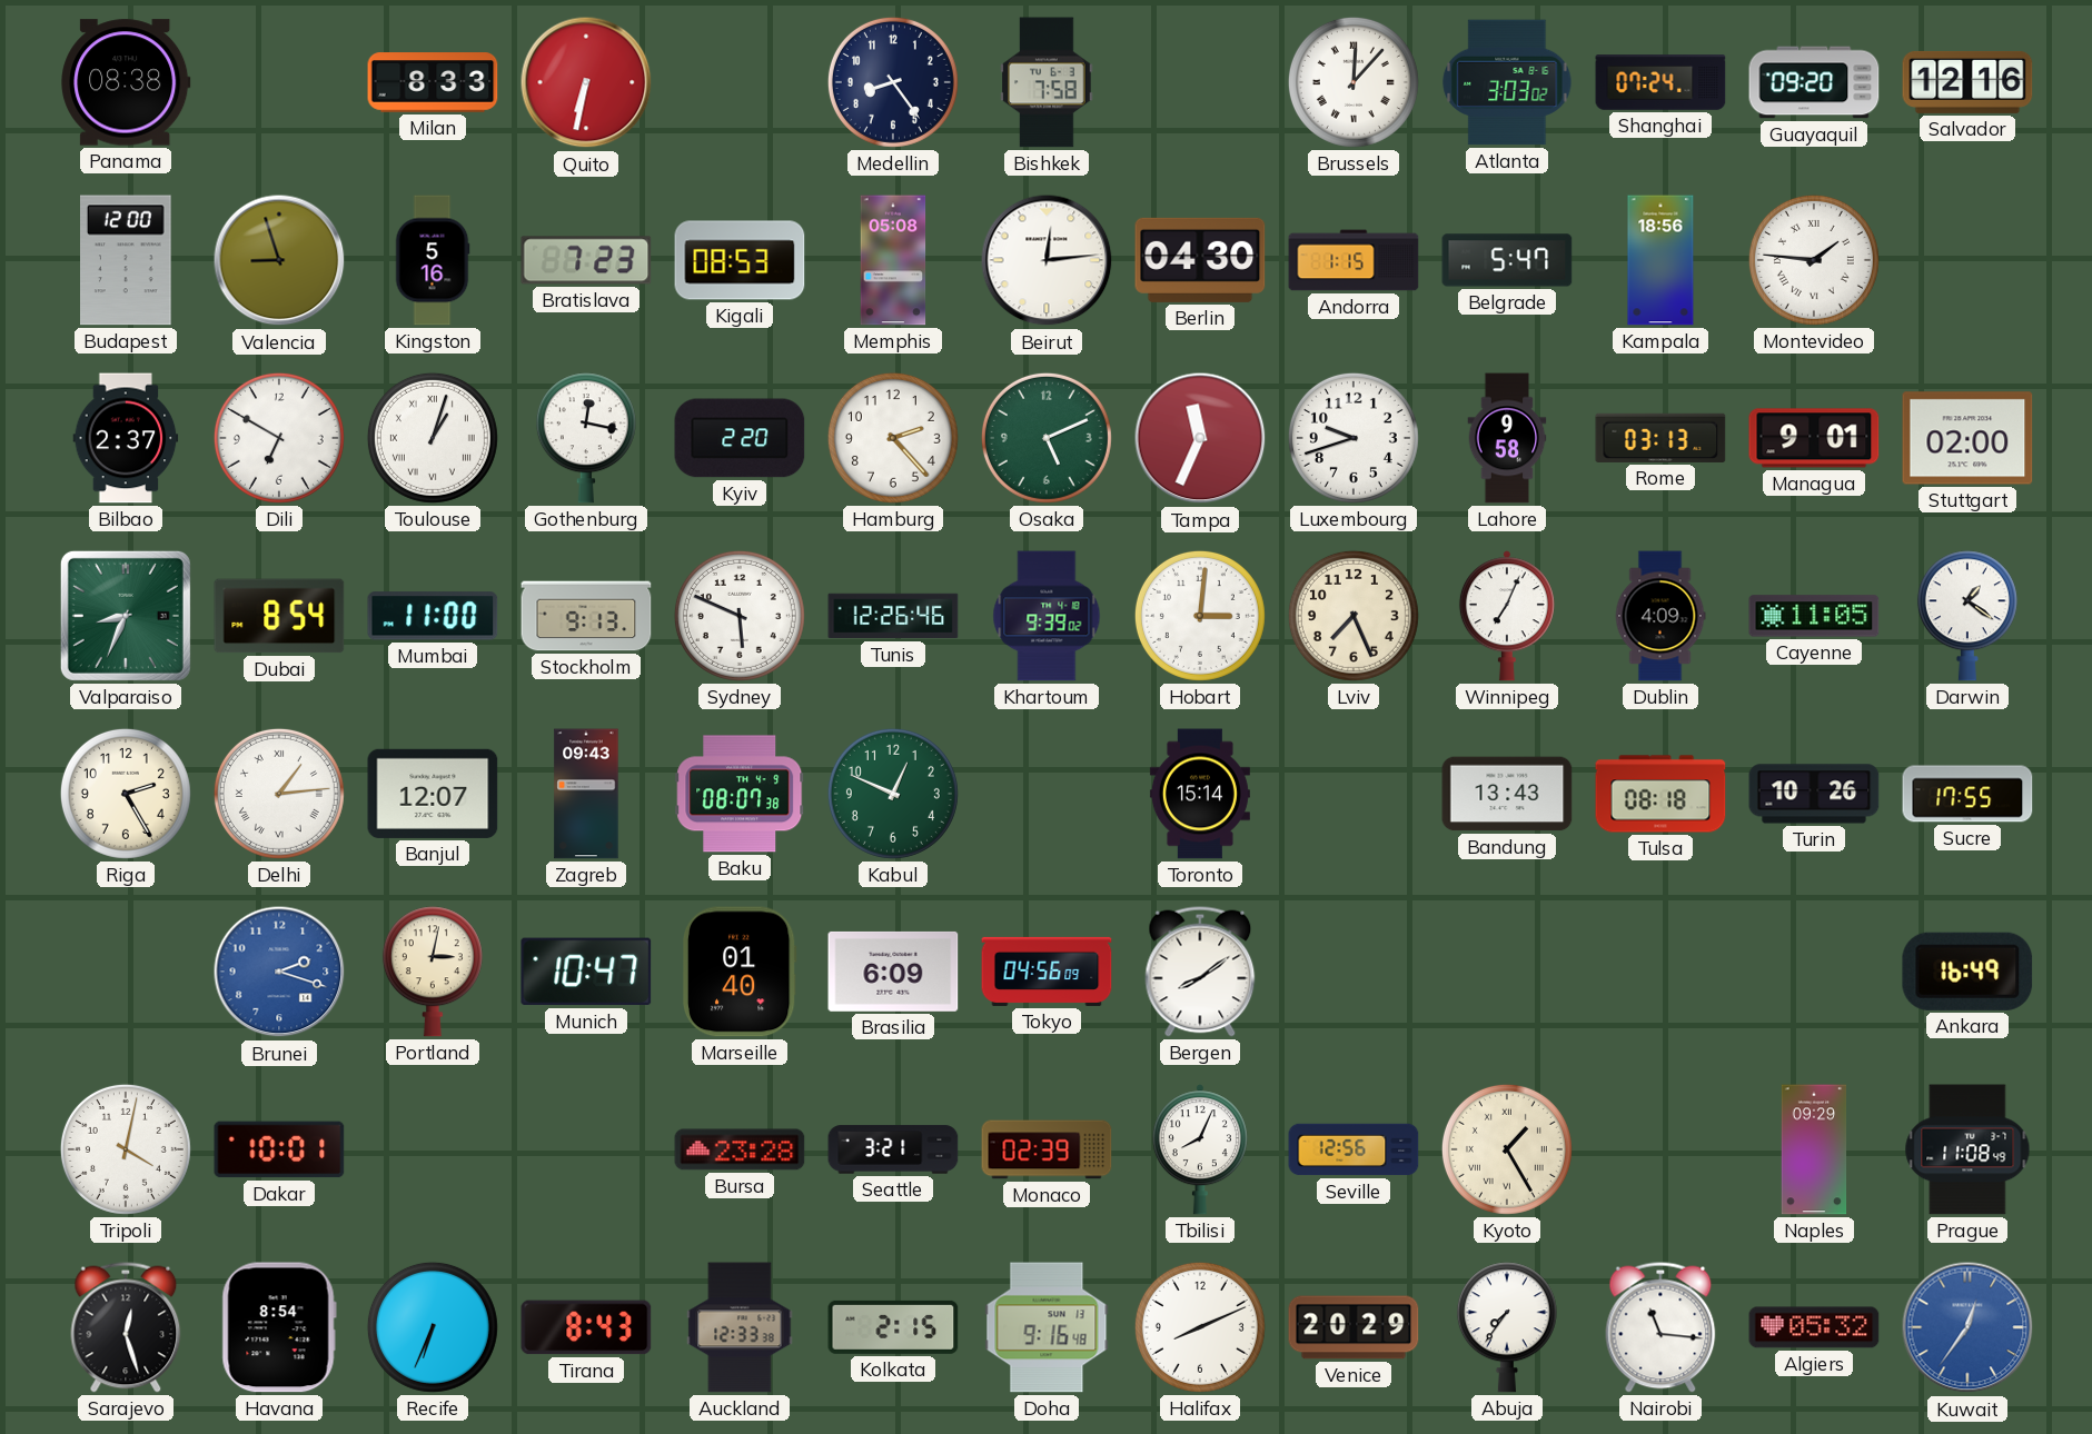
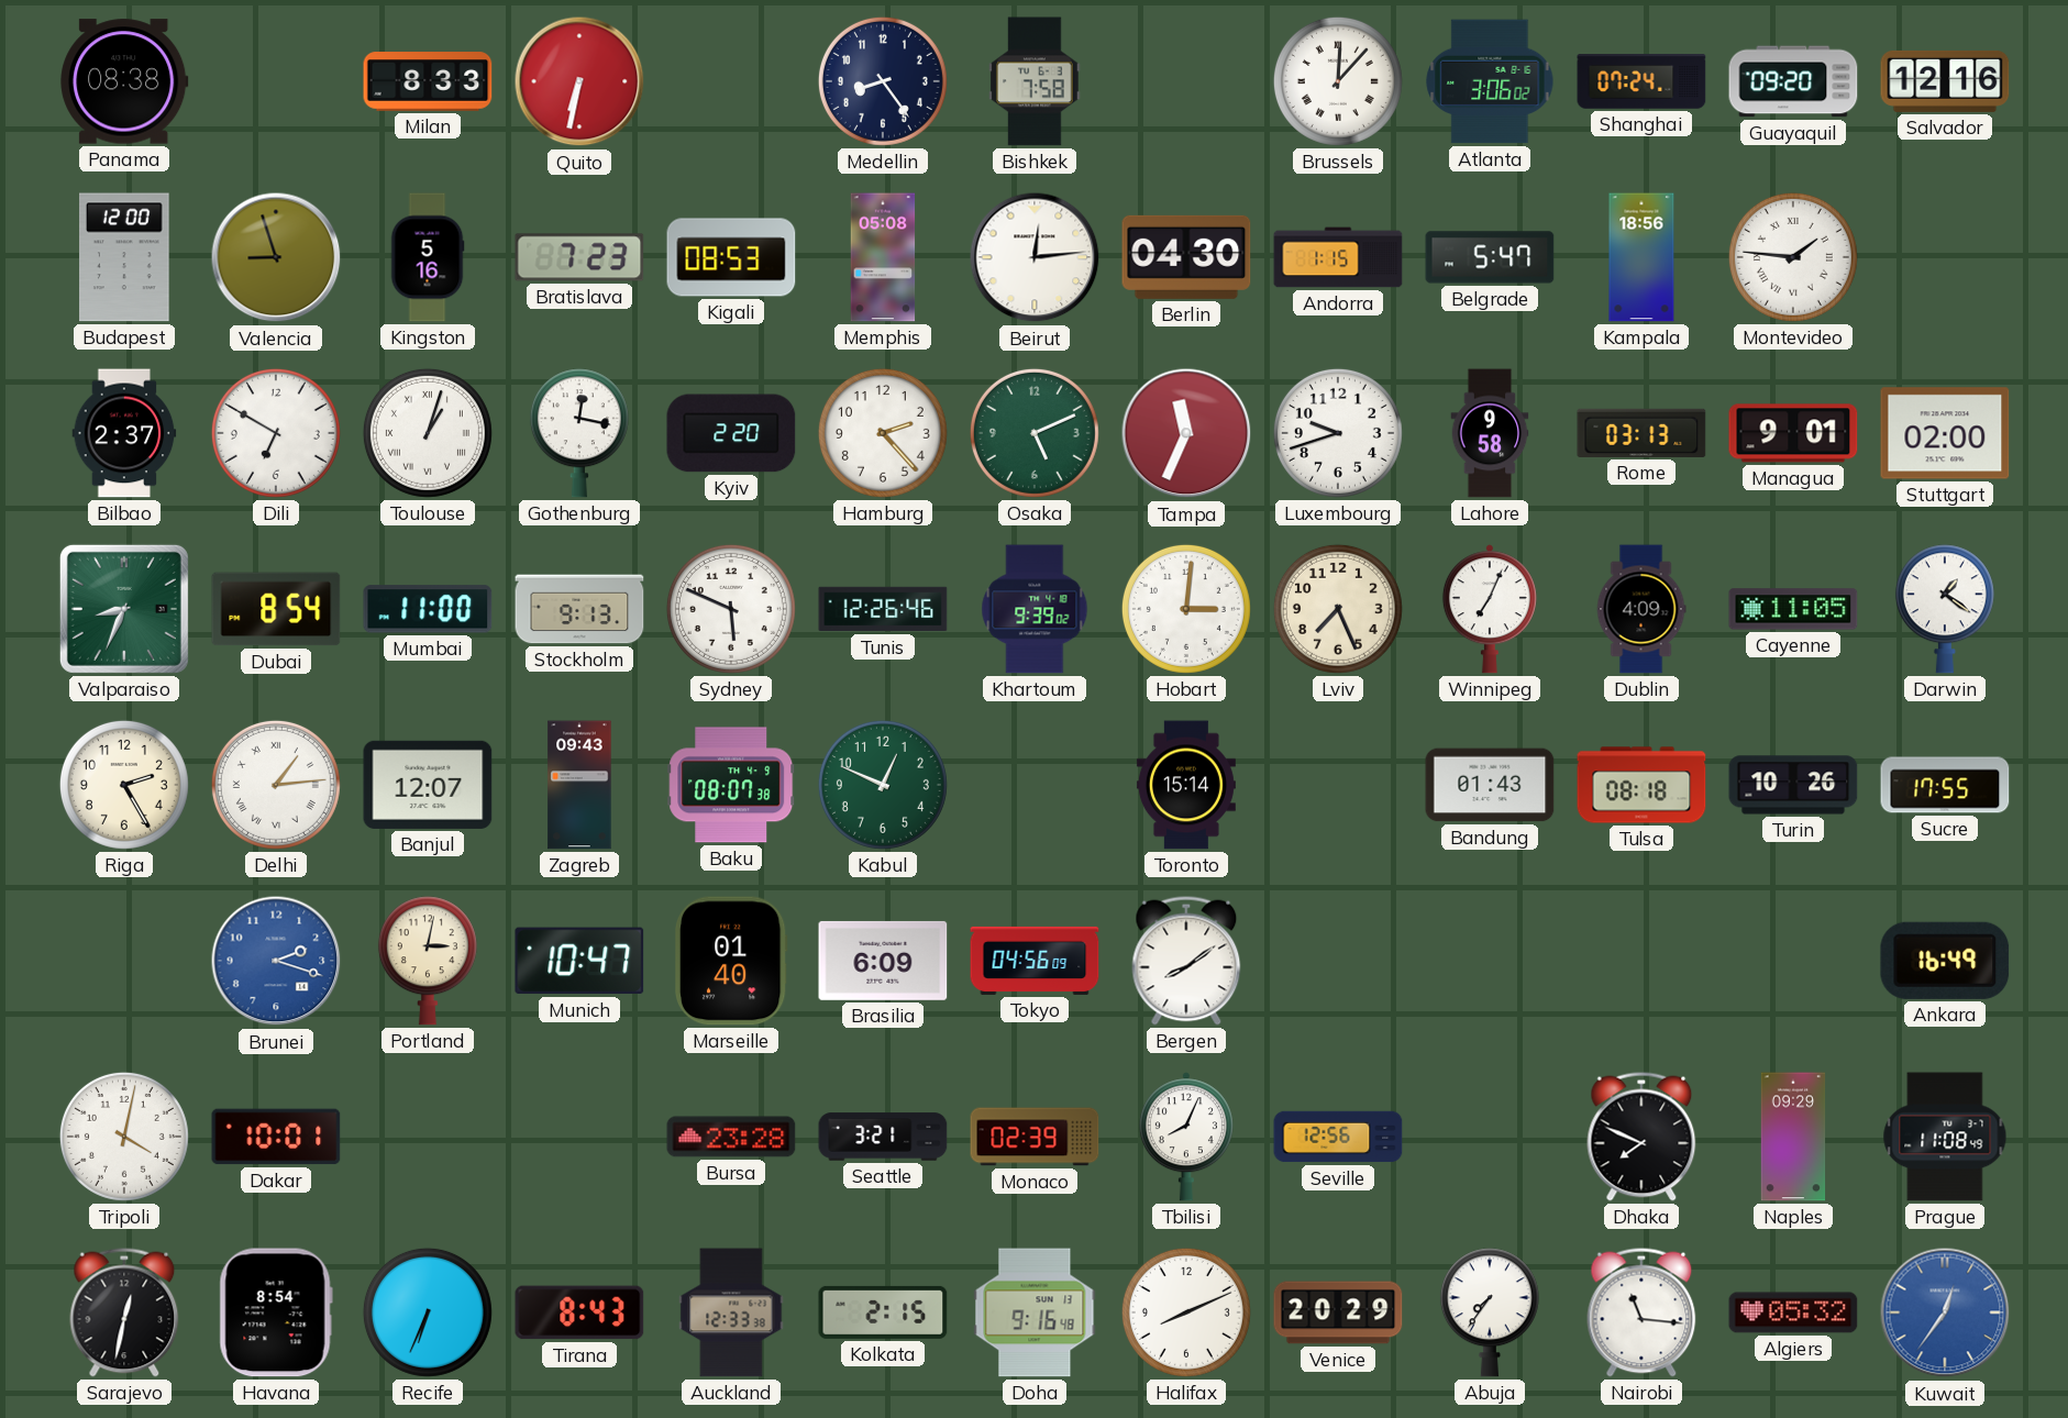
Atlanta: 3:03 -> 3:06
Bandung: 13:43 -> 01:43
Kyoto: 1:25 -> none
Dhaka: none -> 7:49
Sarajevo: 12:27 -> 12:32
